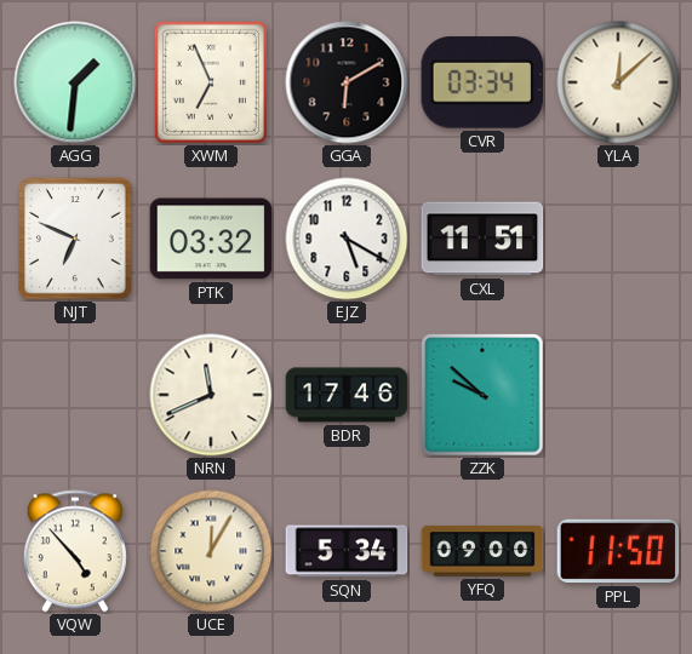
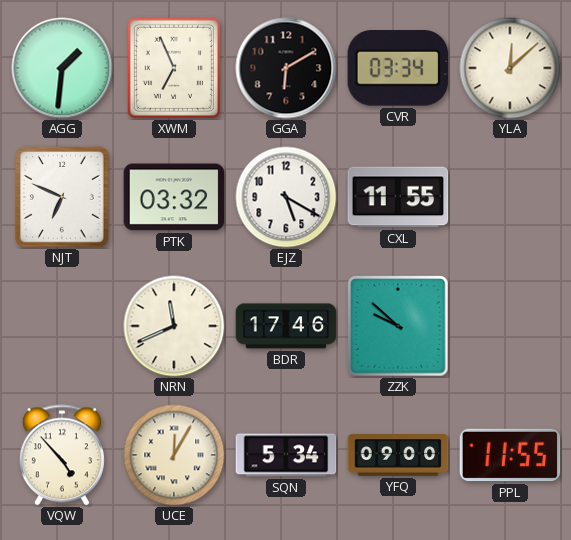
CXL: 11:51 -> 11:55
PPL: 11:50 -> 11:55
